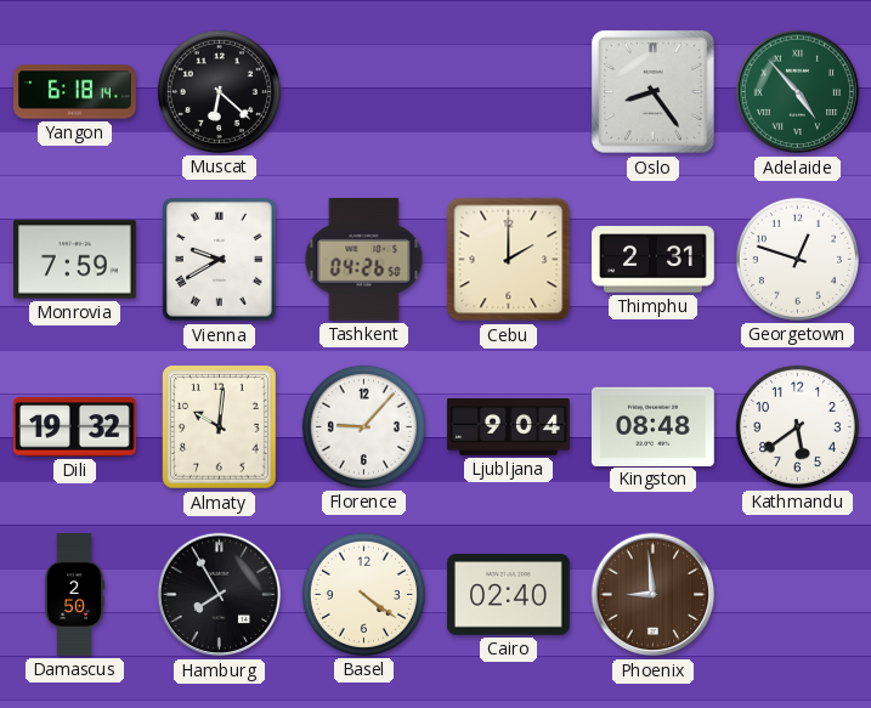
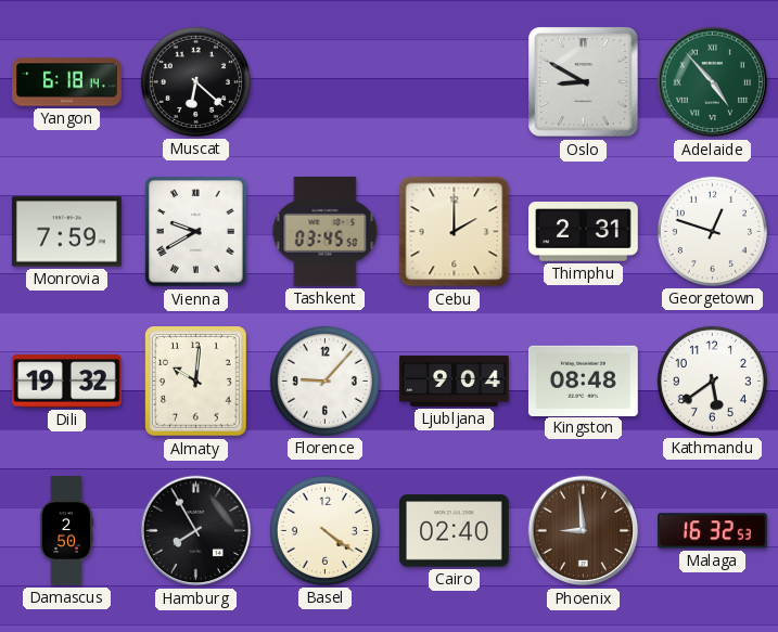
Oslo: 8:24 -> 8:50
Tashkent: 04:26 -> 03:45
Malaga: none -> 16:32
